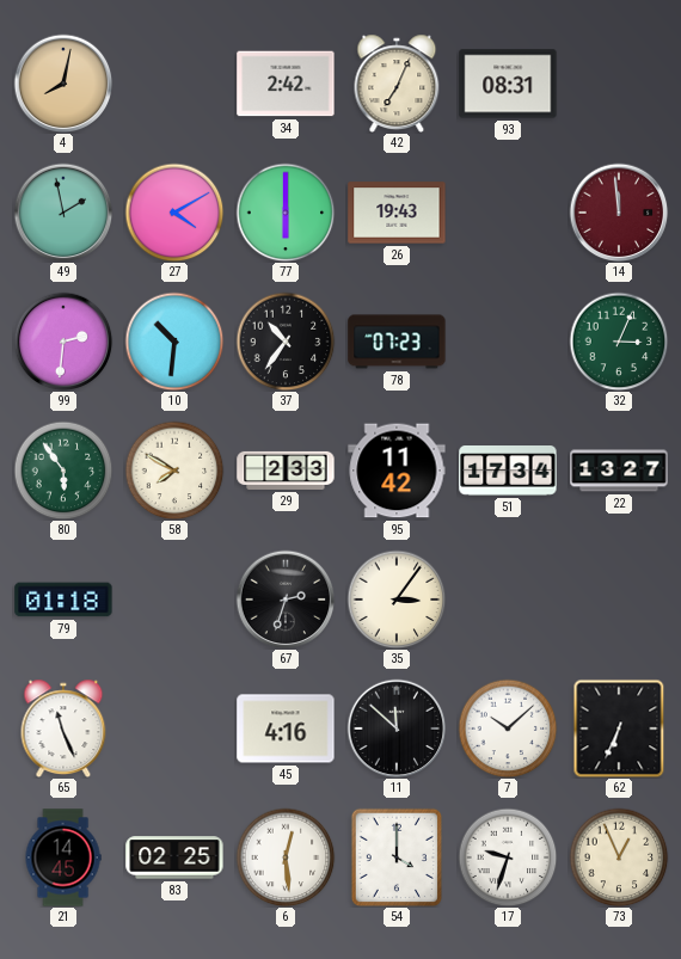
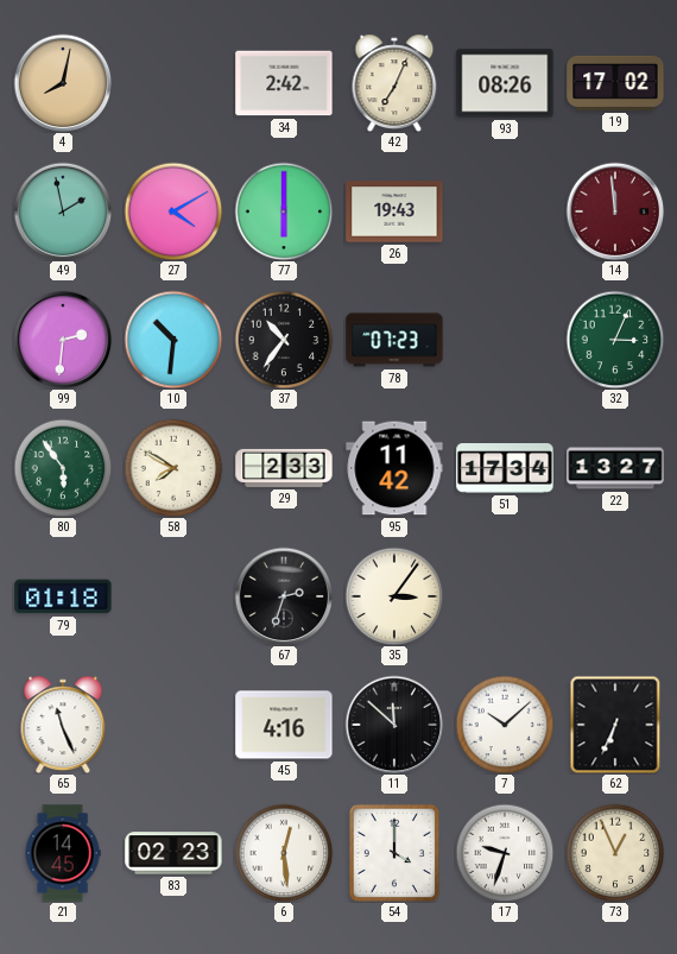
93: 08:31 -> 08:26
19: none -> 17:02
83: 02:25 -> 02:23
